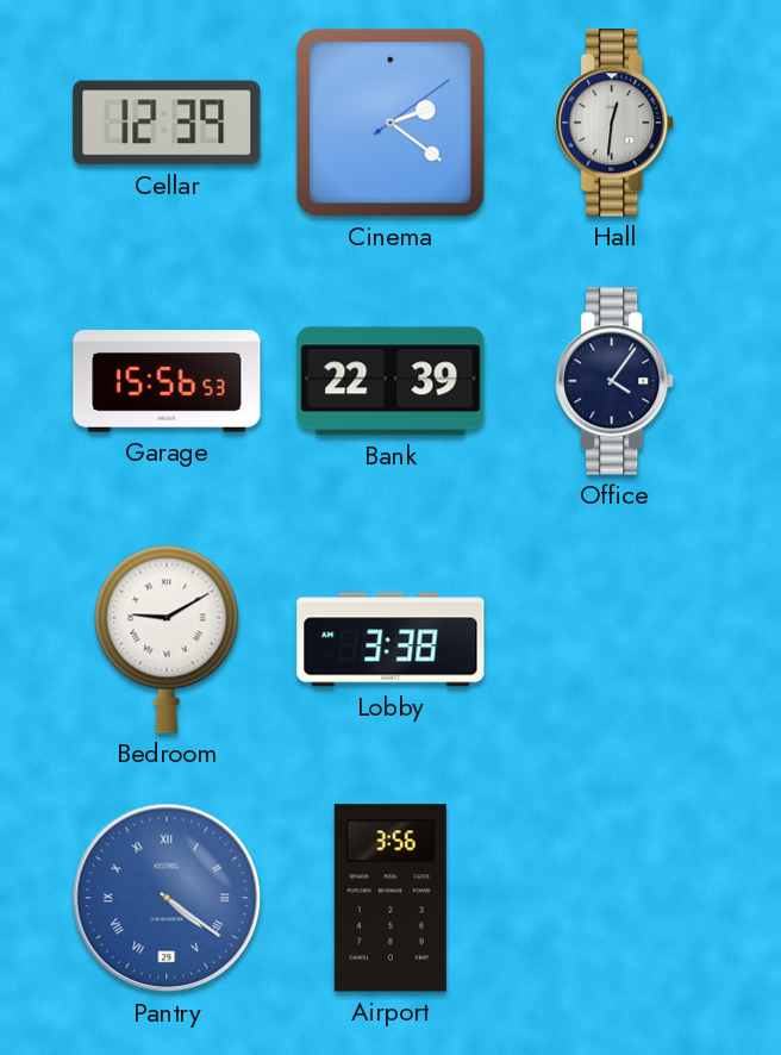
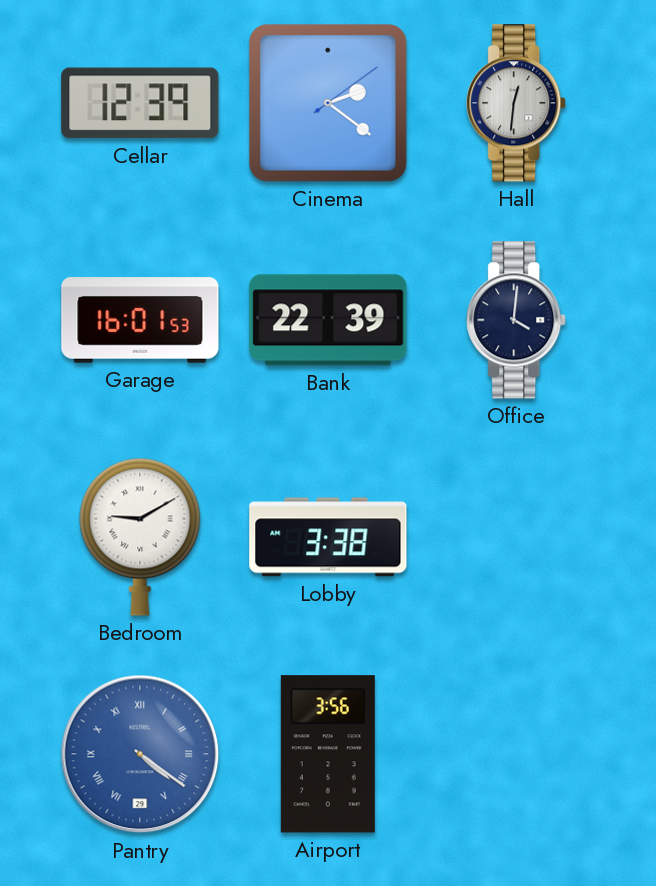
Garage: 15:56 -> 16:01
Office: 4:06 -> 4:01
